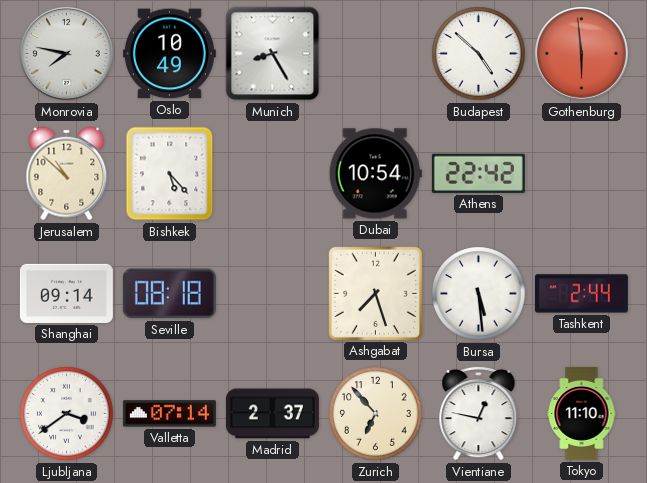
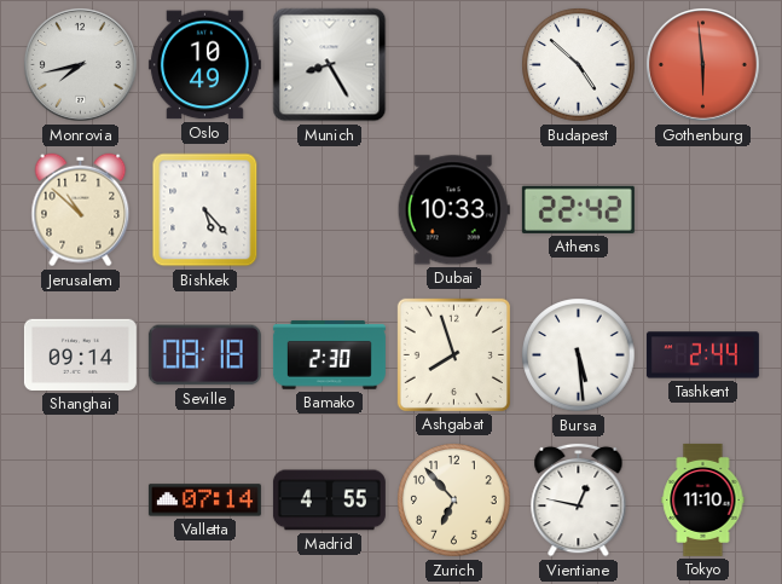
Monrovia: 7:47 -> 7:43
Dubai: 10:54 -> 10:33
Bamako: none -> 2:30
Ashgabat: 7:27 -> 7:57
Ljubljana: 3:39 -> none
Madrid: 2:37 -> 4:55
